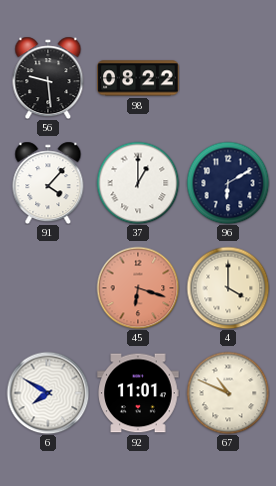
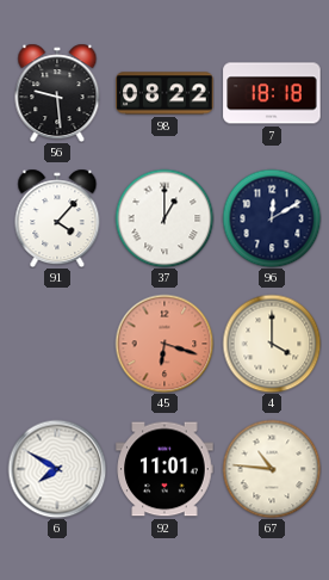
7: none -> 18:18
96: 6:10 -> 12:10
67: 10:49 -> 10:46
